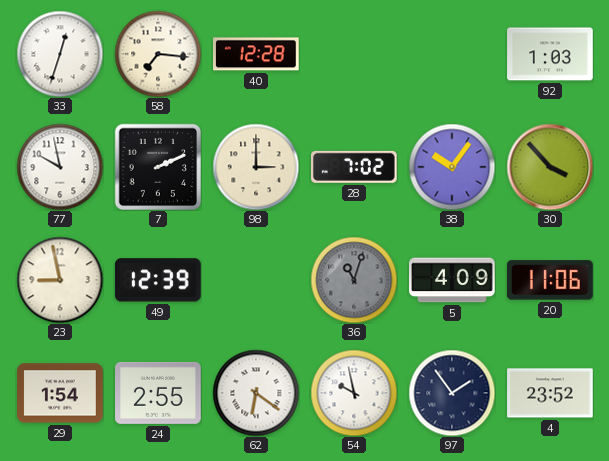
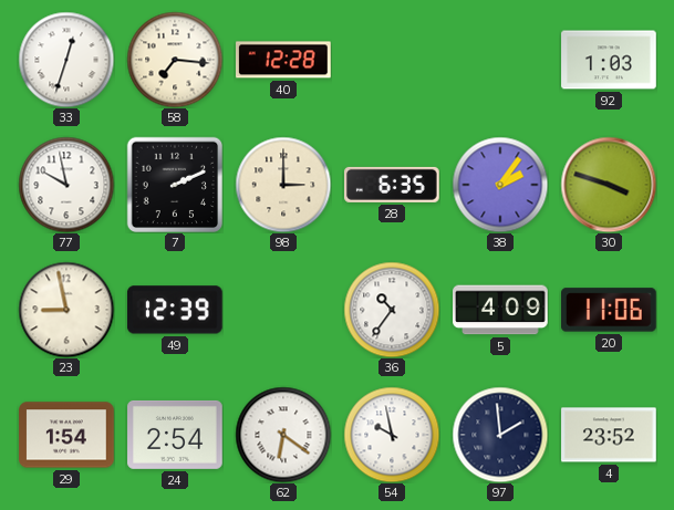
28: 7:02 -> 6:35
38: 10:06 -> 2:06
30: 3:53 -> 3:48
36: 11:03 -> 10:36
36 dial: grey -> white
24: 2:55 -> 2:54
97: 1:54 -> 1:59
